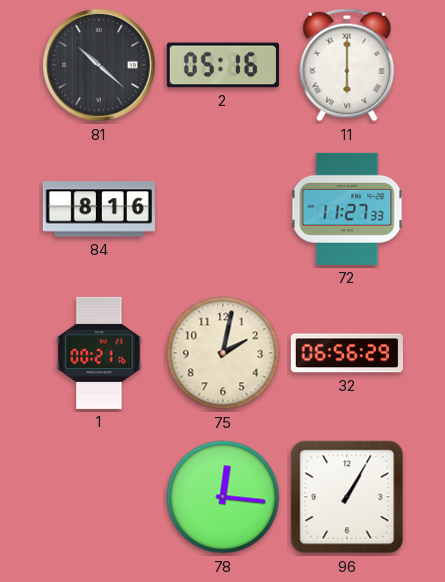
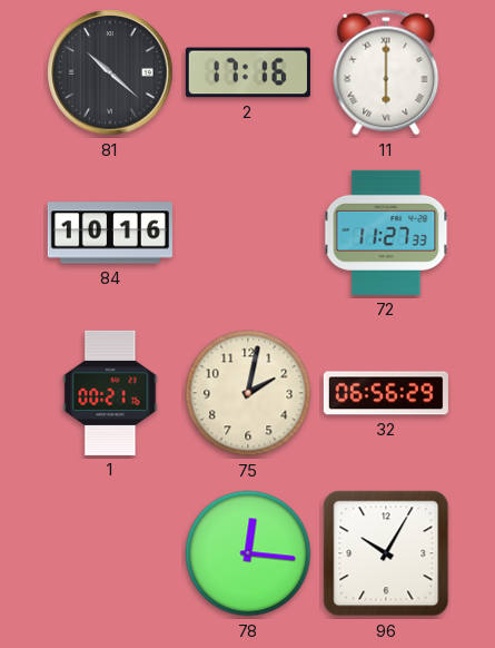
2: 05:16 -> 17:16
84: 8:16 -> 10:16
96: 1:05 -> 10:05
